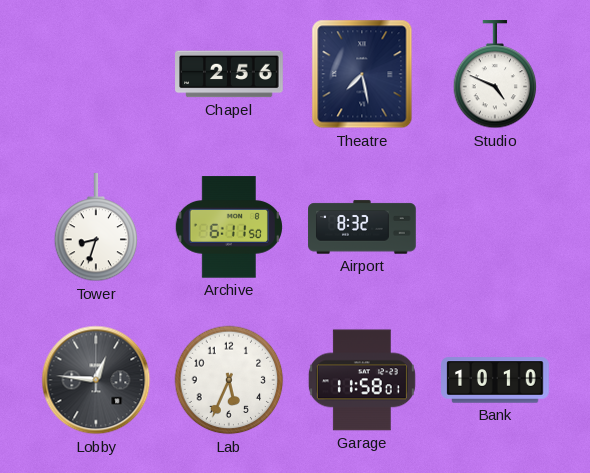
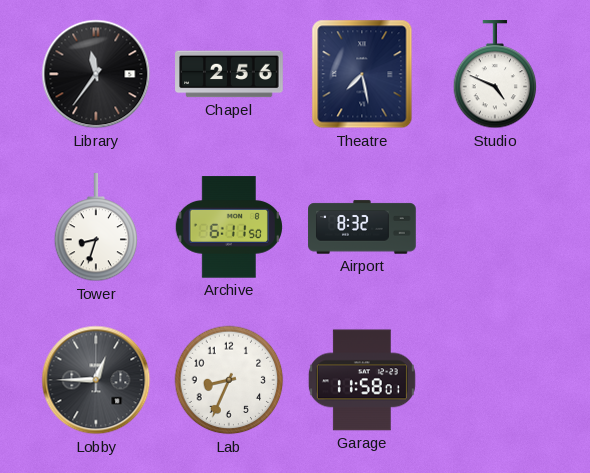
Library: none -> 11:36
Lobby: 12:46 -> 12:45
Lab: 5:34 -> 8:34
Bank: 10:10 -> none
